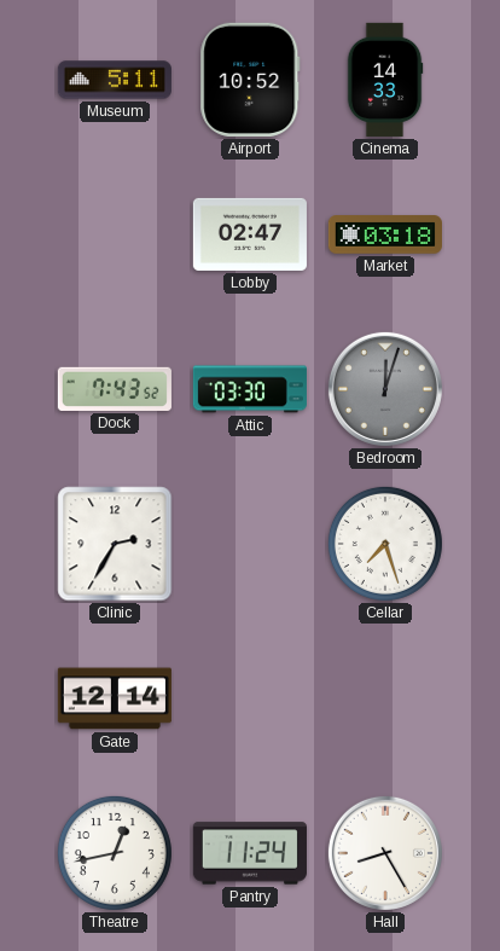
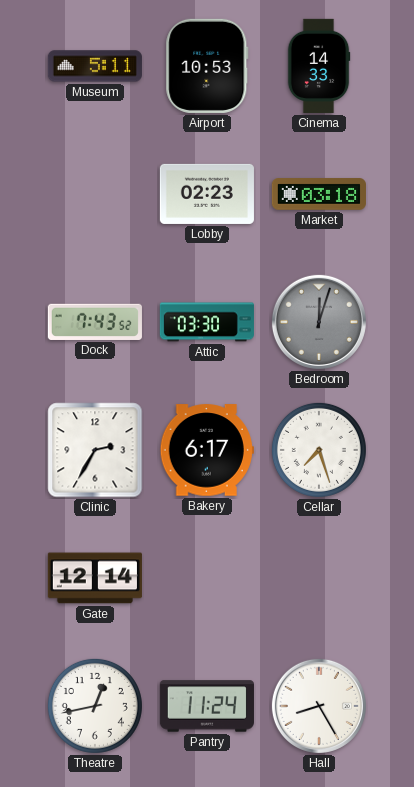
Airport: 10:52 -> 10:53
Lobby: 02:47 -> 02:23
Bakery: none -> 6:17
